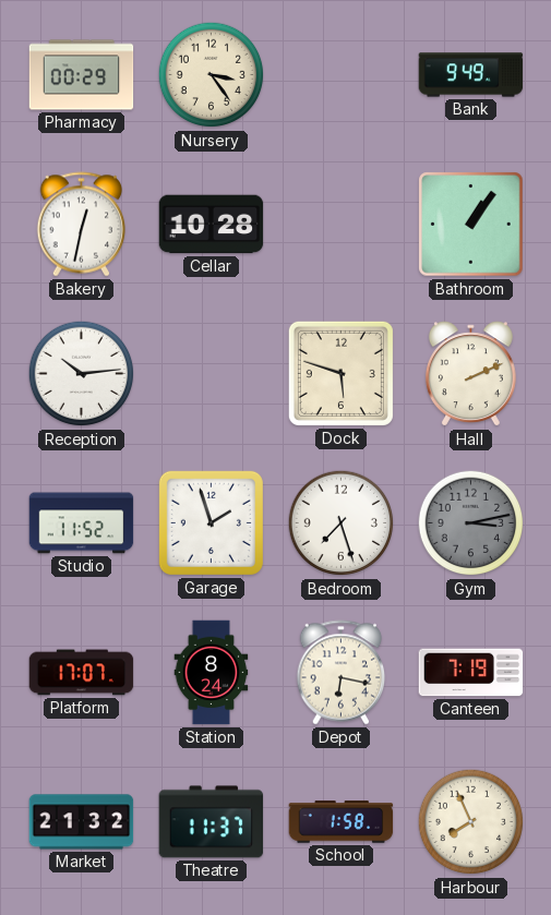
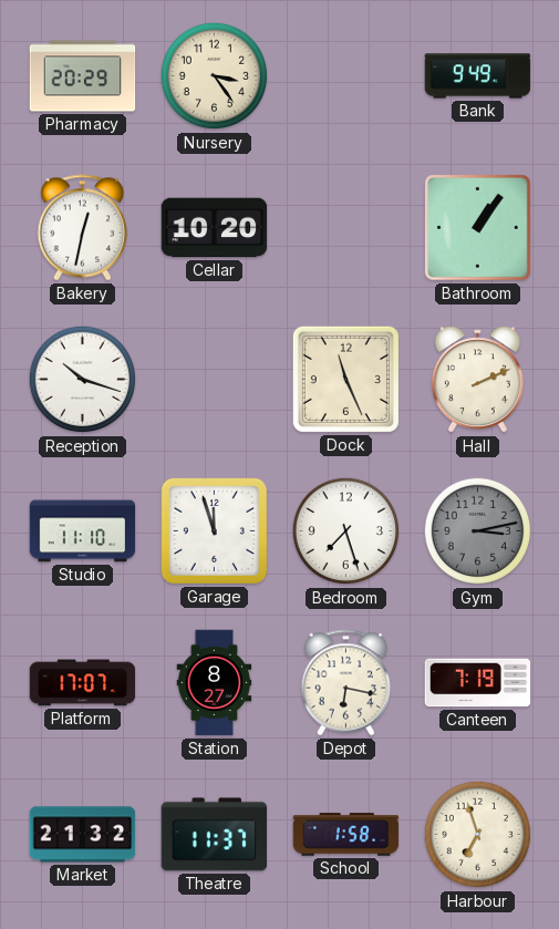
Pharmacy: 00:29 -> 20:29
Cellar: 10:28 -> 10:20
Reception: 10:14 -> 10:18
Dock: 5:48 -> 11:26
Studio: 11:52 -> 11:10
Garage: 1:57 -> 11:57
Station: 8:24 -> 8:27
Harbour: 7:56 -> 6:57
